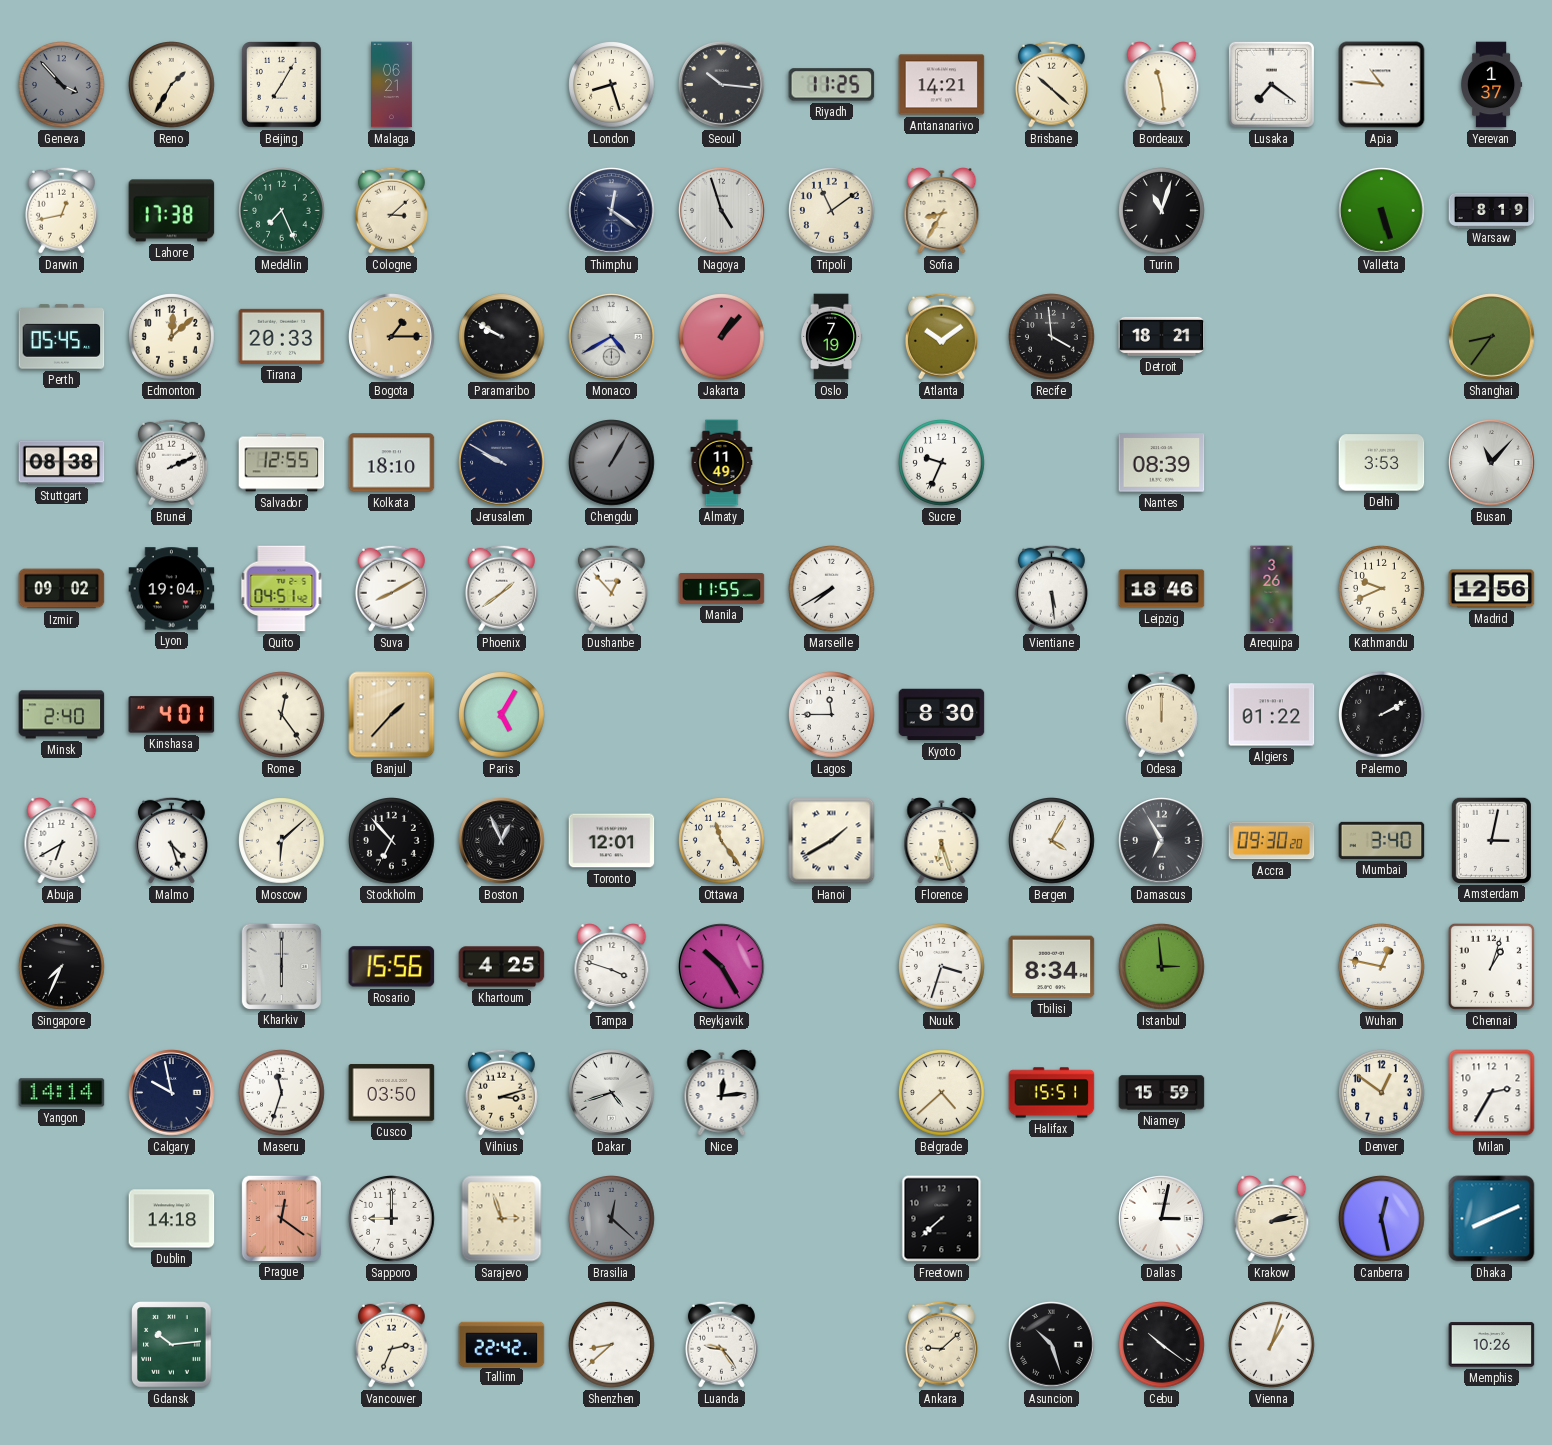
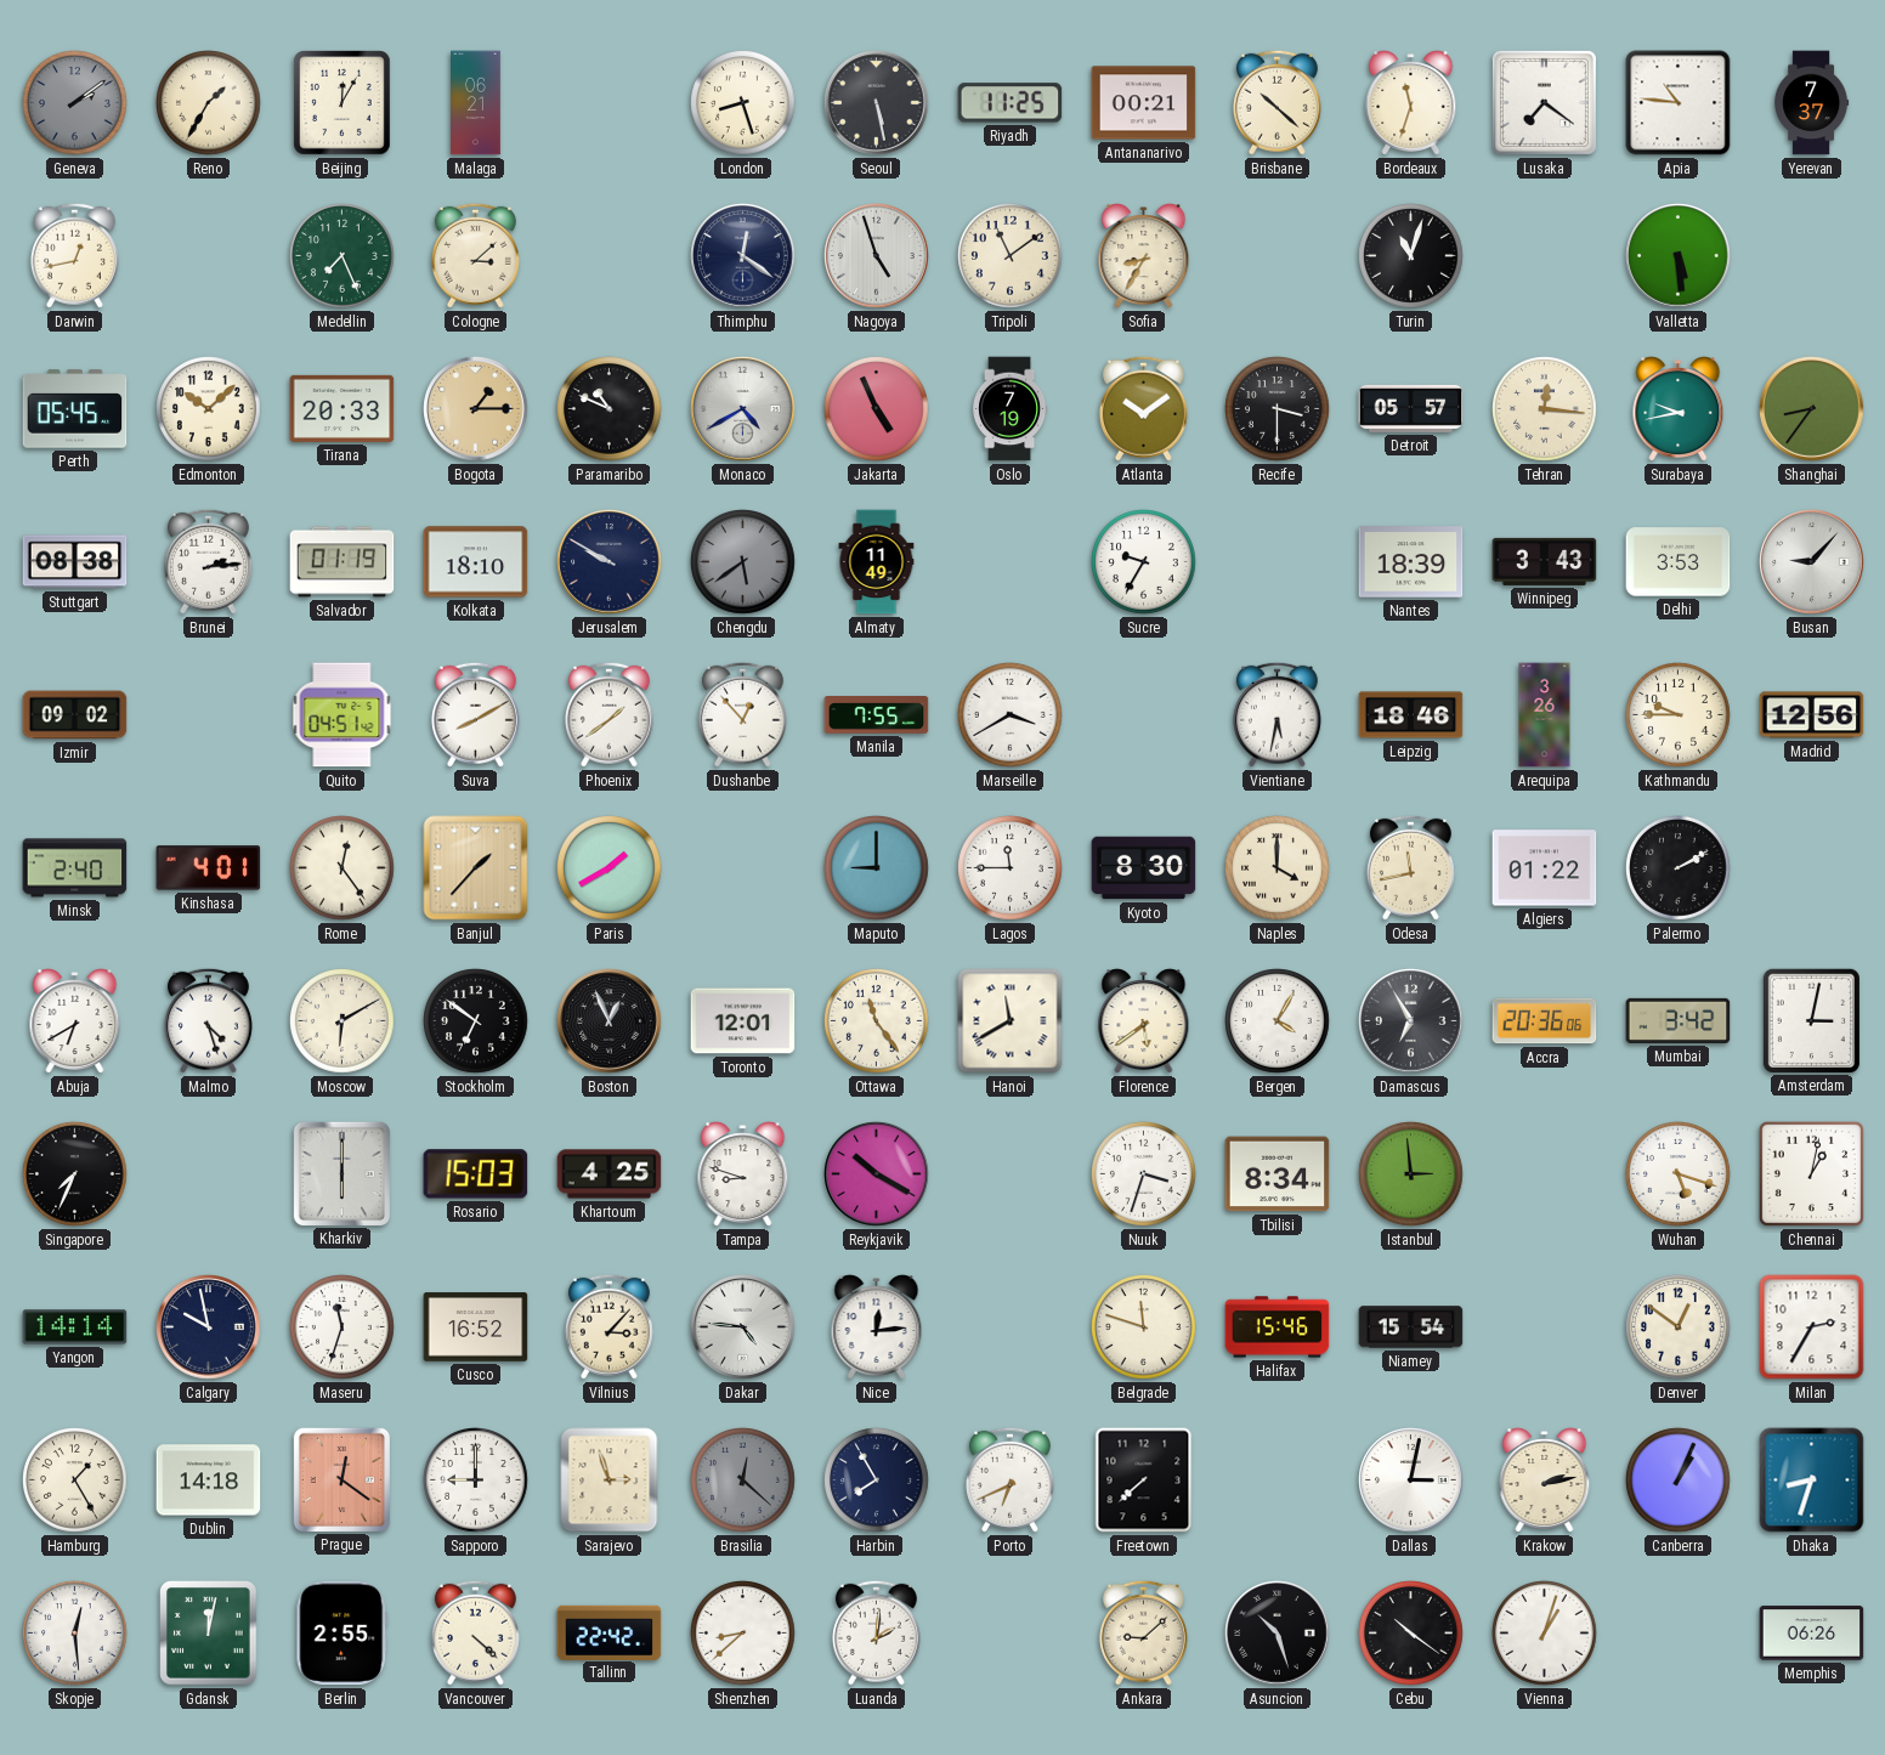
Geneva: 3:53 -> 2:09
Beijing: 7:05 -> 12:05
Seoul: 10:16 -> 5:28
Antananarivo: 14:21 -> 00:21
Bordeaux: 11:29 -> 11:33
Yerevan: 1:37 -> 7:37
Lahore: 17:38 -> none
Valletta: 5:27 -> 5:29
Warsaw: 8:19 -> none
Edmonton: 12:08 -> 10:08
Paramaribo: 9:50 -> 10:49
Jakarta: 1:07 -> 4:56
Recife: 3:59 -> 3:30
Detroit: 18:21 -> 05:57
Tehran: none -> 12:16
Surabaya: none -> 9:43
Brunei: 2:11 -> 2:14
Salvador: 12:55 -> 01:19
Chengdu: 1:05 -> 5:39
Sucre: 9:34 -> 9:35
Nantes: 08:39 -> 18:39
Winnipeg: none -> 3:43
Busan: 11:07 -> 9:07
Lyon: 19:04 -> none
Manila: 11:55 -> 7:55
Marseille: 7:40 -> 3:40
Vientiane: 5:29 -> 5:32
Kathmandu: 9:41 -> 9:45
Paris: 5:05 -> 1:40
Maputo: none -> 9:00
Naples: none -> 4:00
Odesa: 12:00 -> 11:43
Moscow: 6:08 -> 6:10
Stockholm: 6:53 -> 6:51
Hanoi: 1:40 -> 11:40
Florence: 6:27 -> 5:39
Accra: 09:30 -> 20:36
Mumbai: 3:40 -> 3:42
Rosario: 15:56 -> 15:03
Tampa: 3:48 -> 8:48
Reykjavik: 10:25 -> 10:20
Wuhan: 12:47 -> 5:18
Chennai: 1:03 -> 1:02
Cusco: 03:50 -> 16:52
Vilnius: 3:12 -> 3:07
Dakar: 4:42 -> 4:46
Belgrade: 4:38 -> 11:48
Halifax: 15:51 -> 15:46
Niamey: 15:59 -> 15:54
Hamburg: none -> 1:25
Harbin: none -> 7:55
Porto: none -> 6:41
Canberra: 12:28 -> 1:04
Dhaka: 8:11 -> 8:33
Skopje: none -> 12:29
Gdansk: 10:14 -> 12:02
Berlin: none -> 2:55
Vancouver: 2:34 -> 4:22
Luanda: 9:24 -> 2:01
Memphis: 10:26 -> 06:26
